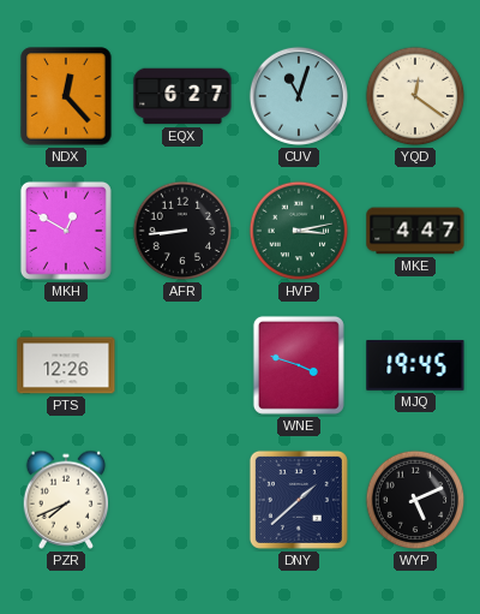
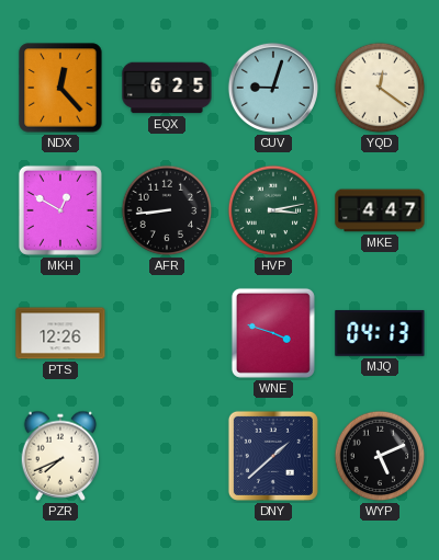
EQX: 6:27 -> 6:25
CUV: 11:03 -> 9:03
MJQ: 19:45 -> 04:13
